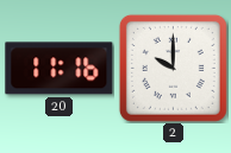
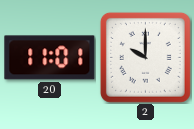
20: 11:16 -> 11:01
